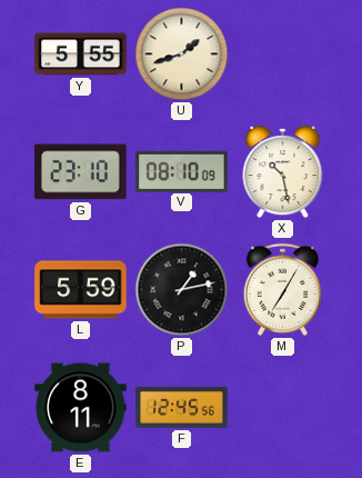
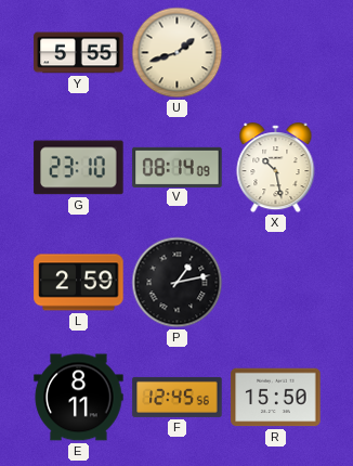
V: 08:10 -> 08:14
L: 5:59 -> 2:59
M: 7:05 -> none
R: none -> 15:50
